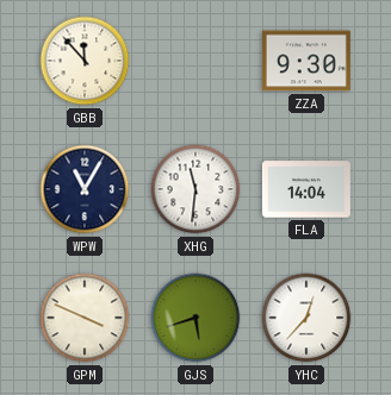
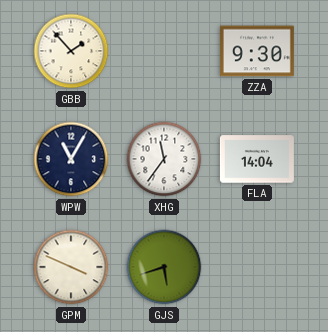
GBB: 11:53 -> 1:53
XHG: 11:31 -> 11:36
YHC: 12:37 -> none
